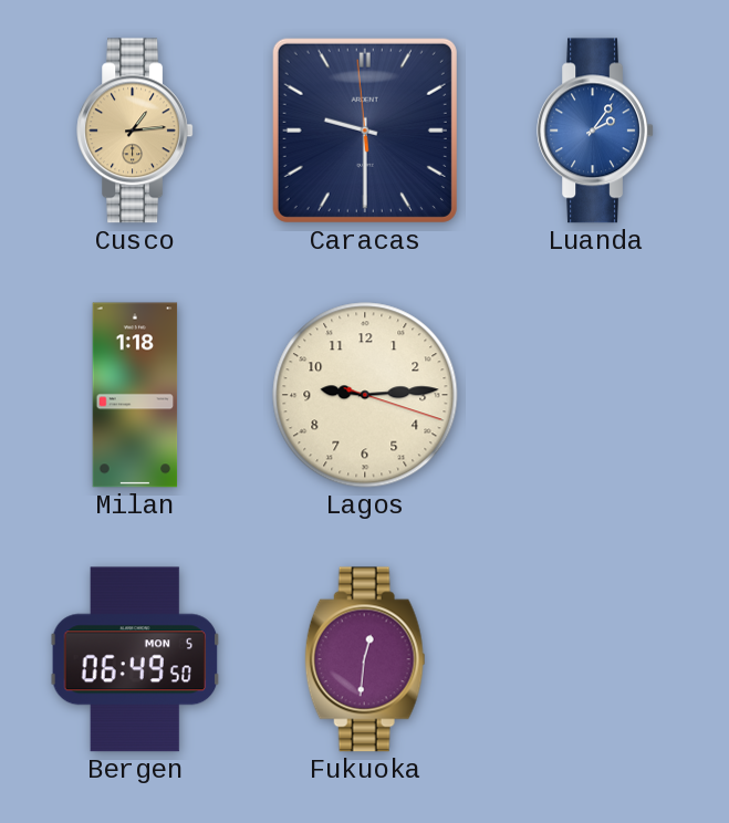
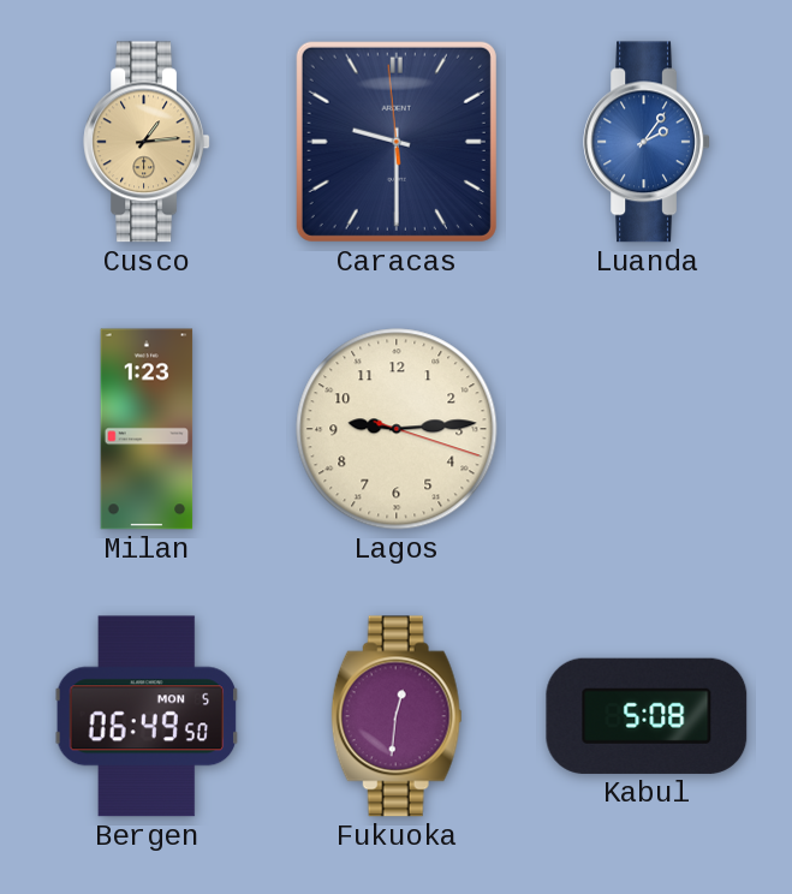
Milan: 1:18 -> 1:23
Kabul: none -> 5:08
